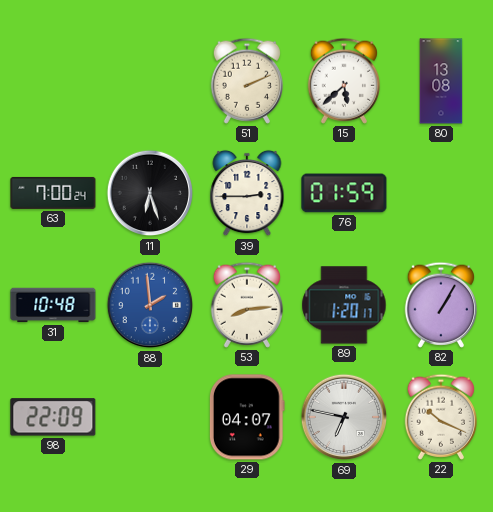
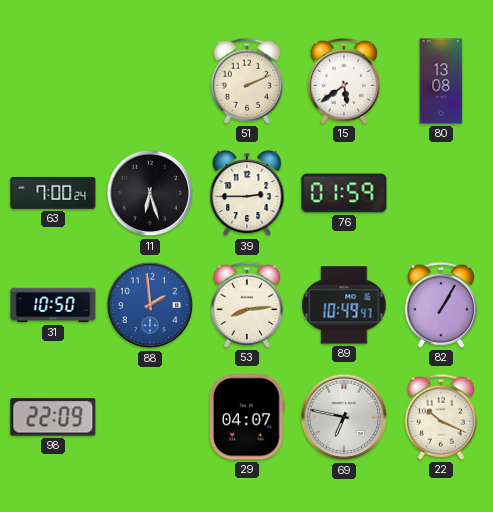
15: 5:38 -> 5:39
31: 10:48 -> 10:50
89: 1:20 -> 10:49
